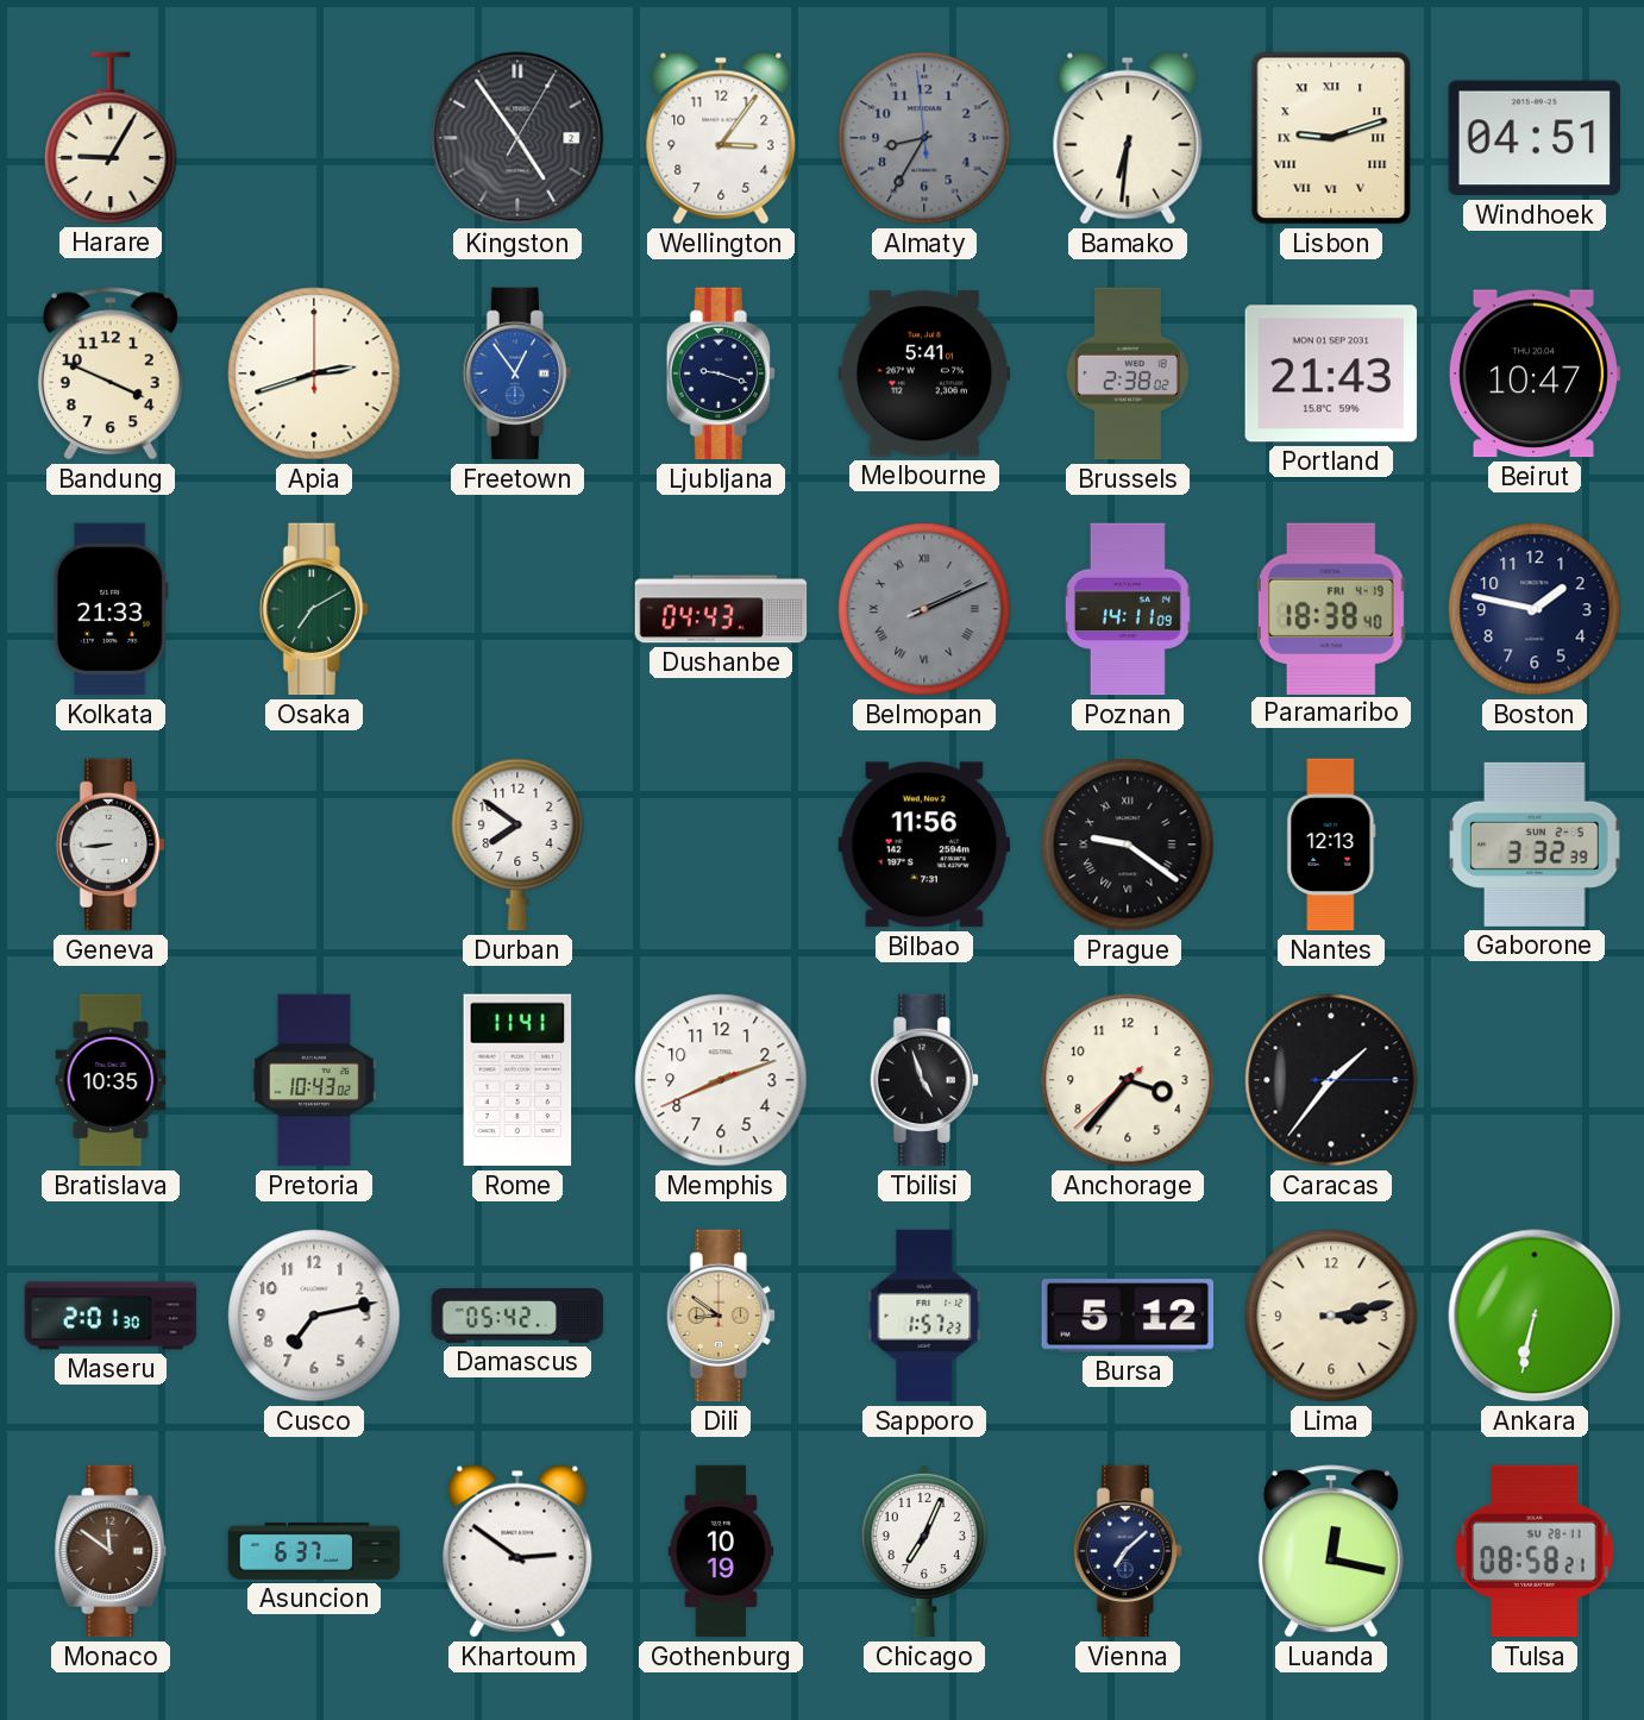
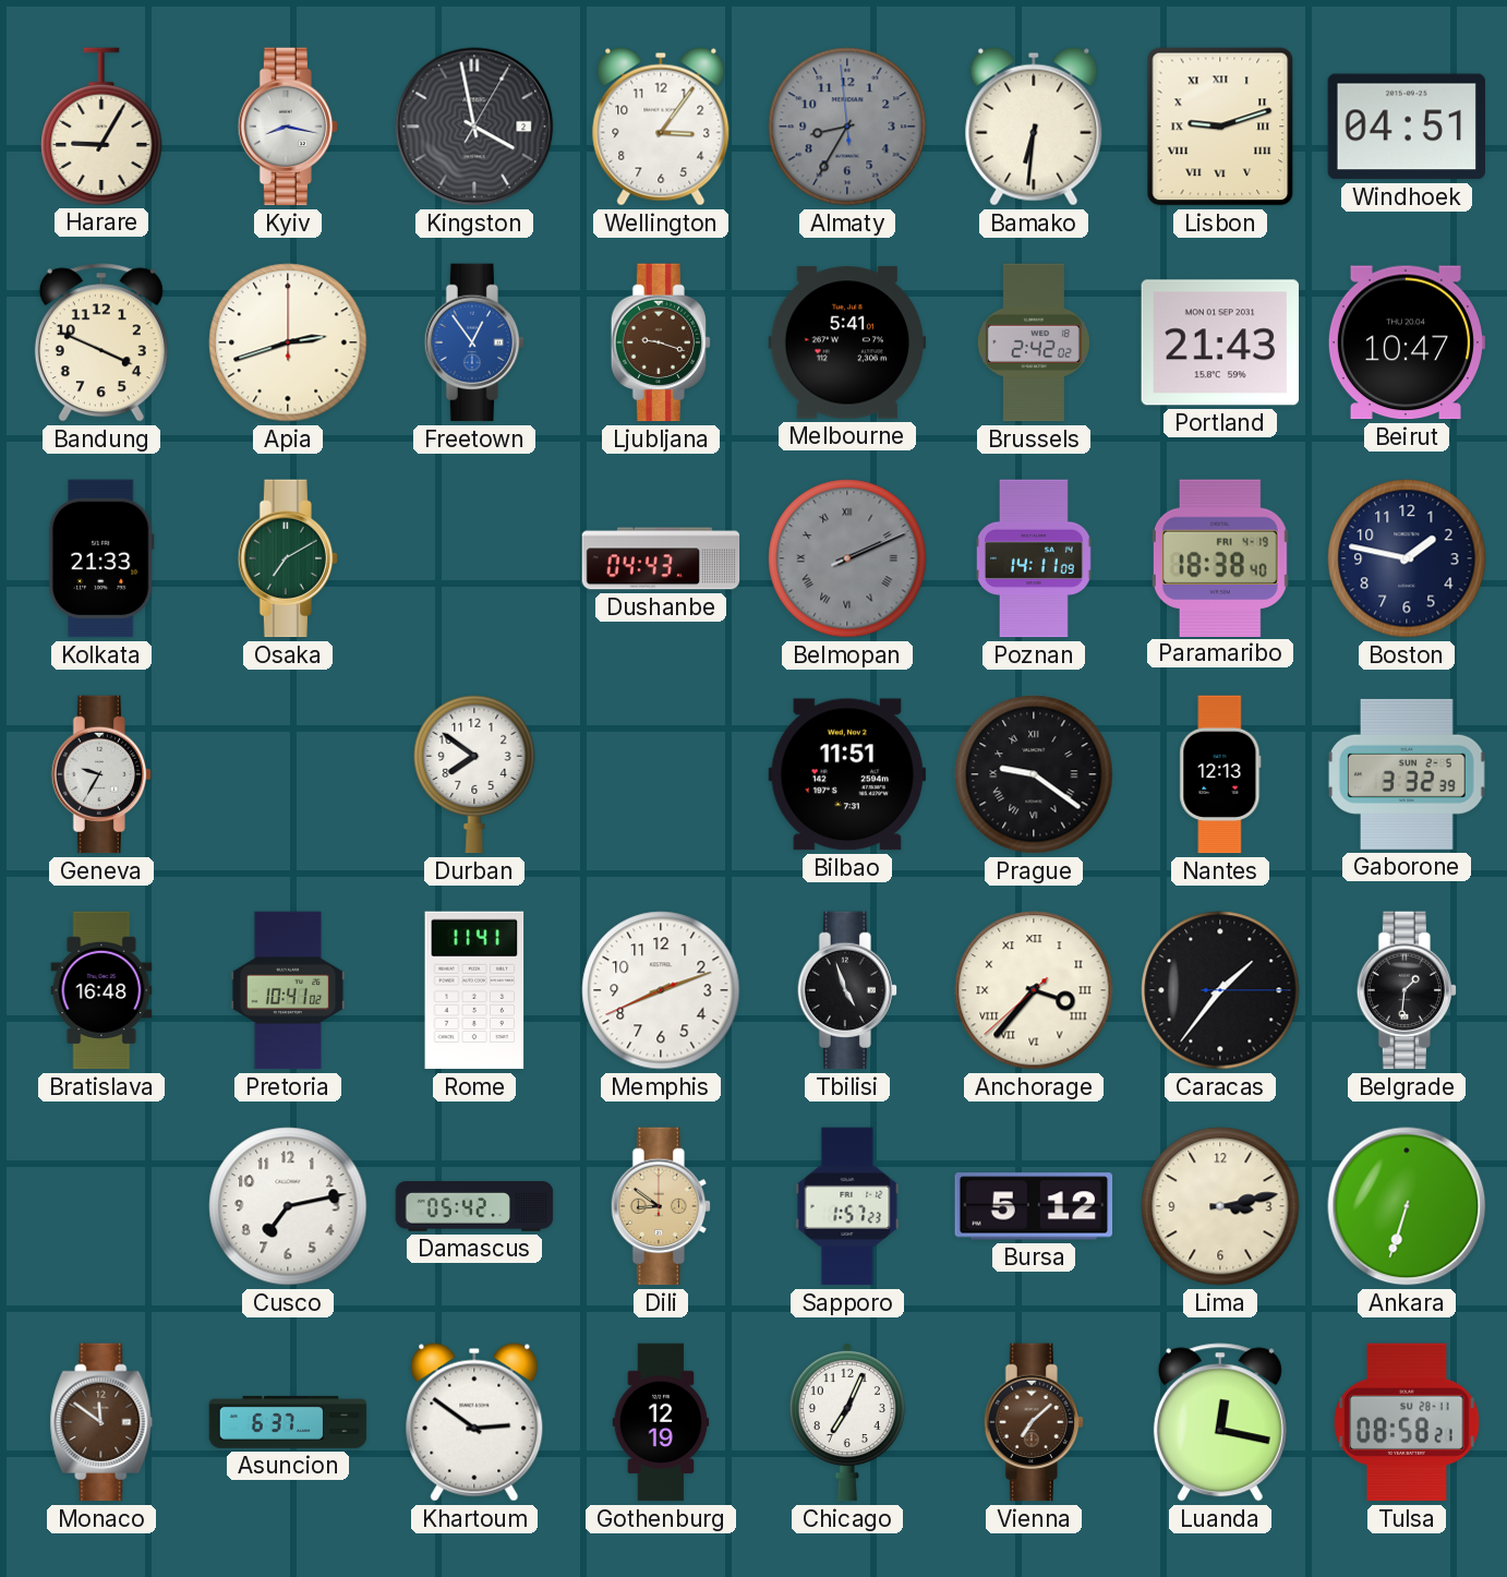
Kyiv: none -> 8:17
Kingston: 4:54 -> 3:58
Ljubljana dial: navy -> brown
Brussels: 2:38 -> 2:42
Geneva: 8:44 -> 9:35
Bilbao: 11:56 -> 11:51
Bratislava: 10:35 -> 16:48
Pretoria: 10:43 -> 10:41
Anchorage numerals: Arabic -> Roman
Belgrade: none -> 1:31
Maseru: 2:01 -> none
Ankara: 6:32 -> 6:33
Gothenburg: 10:19 -> 12:19
Vienna dial: navy -> brown
